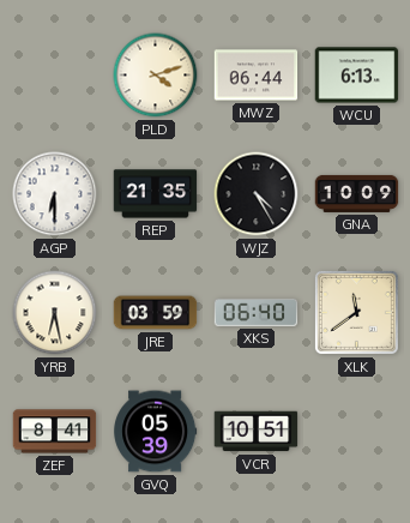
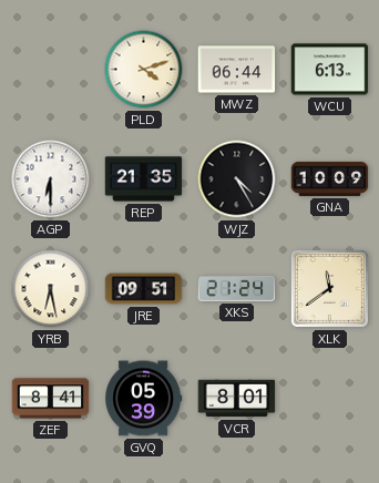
JRE: 03:59 -> 09:51
XKS: 06:40 -> 21:24
VCR: 10:51 -> 8:01
